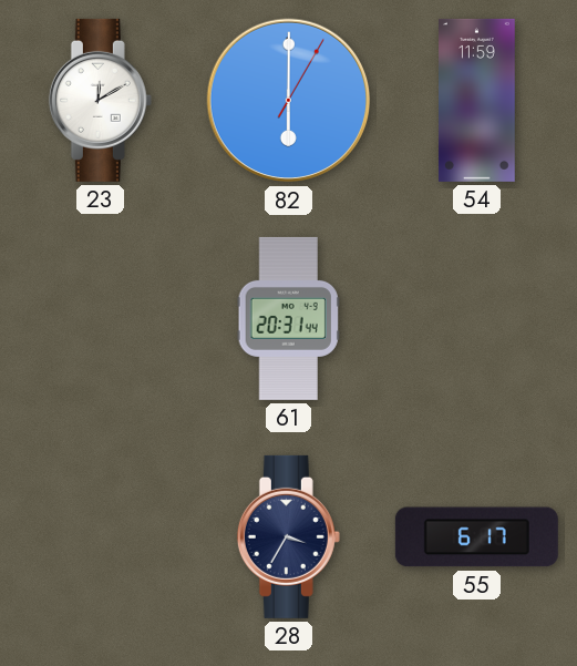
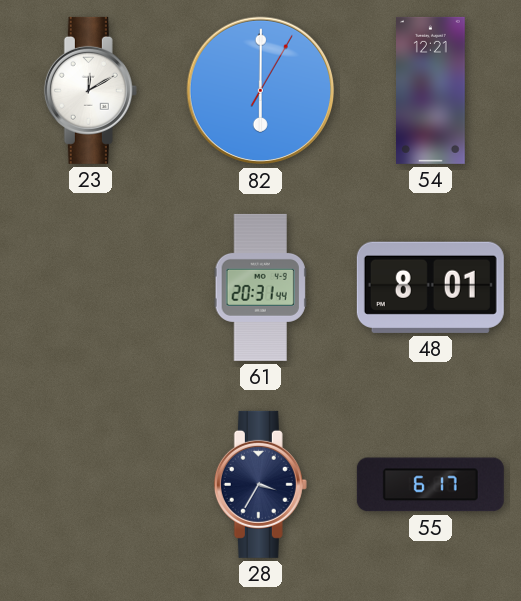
54: 11:59 -> 12:21
48: none -> 8:01
